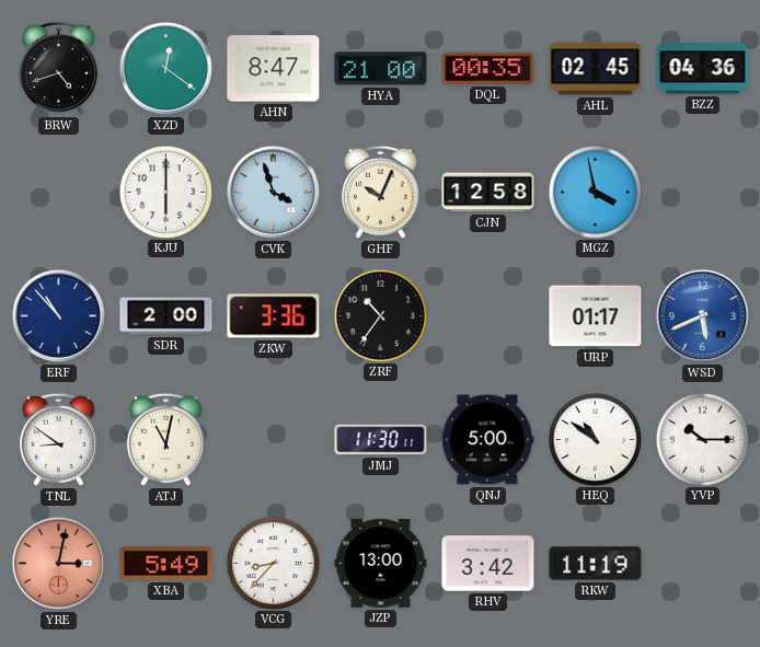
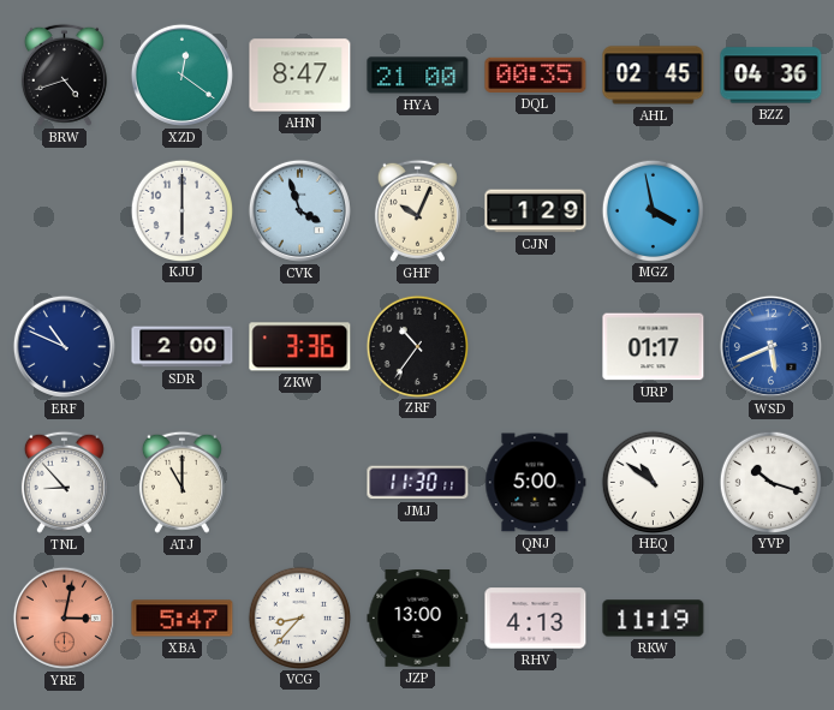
CJN: 12:58 -> 1:29
ERF: 10:53 -> 10:49
TNL: 8:51 -> 8:53
ATJ: 11:02 -> 11:00
YVP: 10:15 -> 10:18
XBA: 5:49 -> 5:47
RHV: 3:42 -> 4:13
